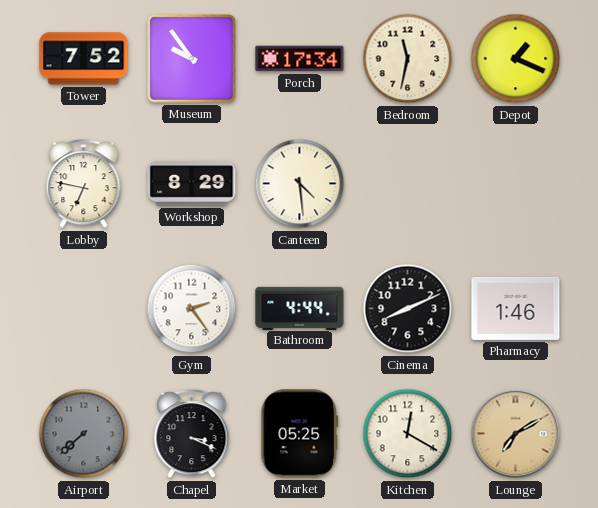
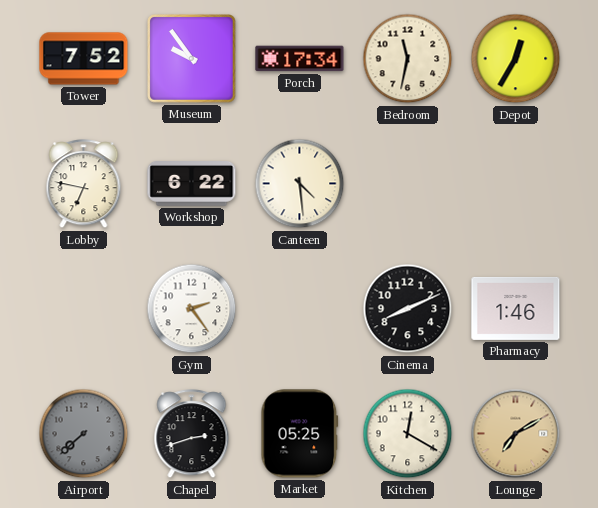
Depot: 1:19 -> 12:35
Workshop: 8:29 -> 6:22
Bathroom: 4:44 -> none
Chapel: 3:19 -> 2:42
